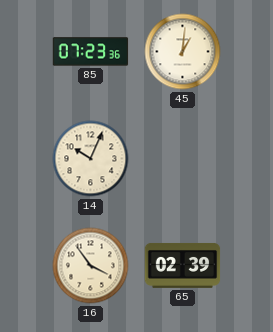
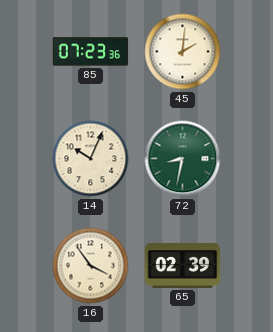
45: 1:01 -> 2:01
72: none -> 8:32
